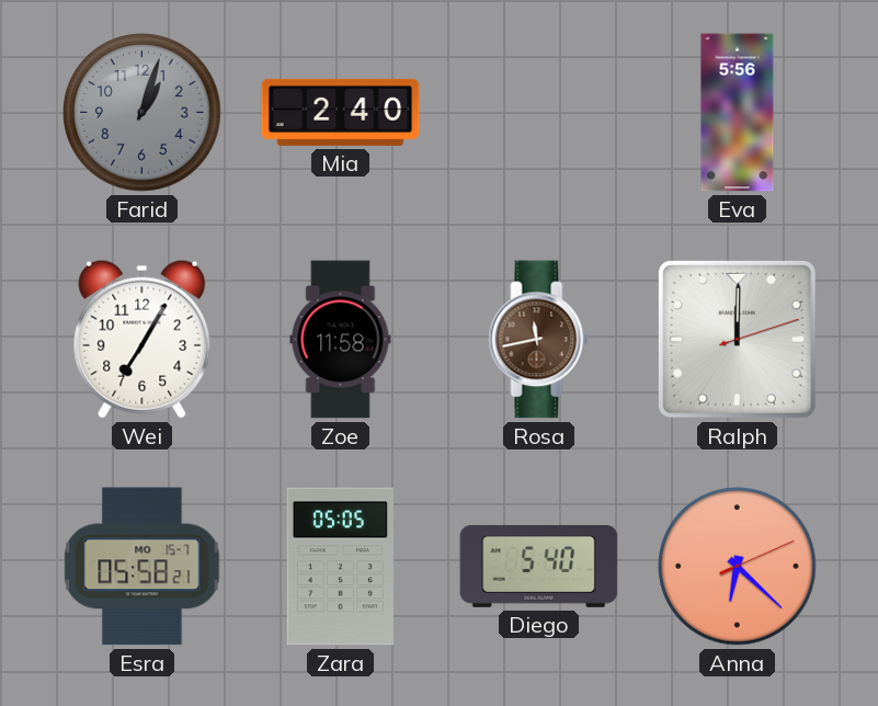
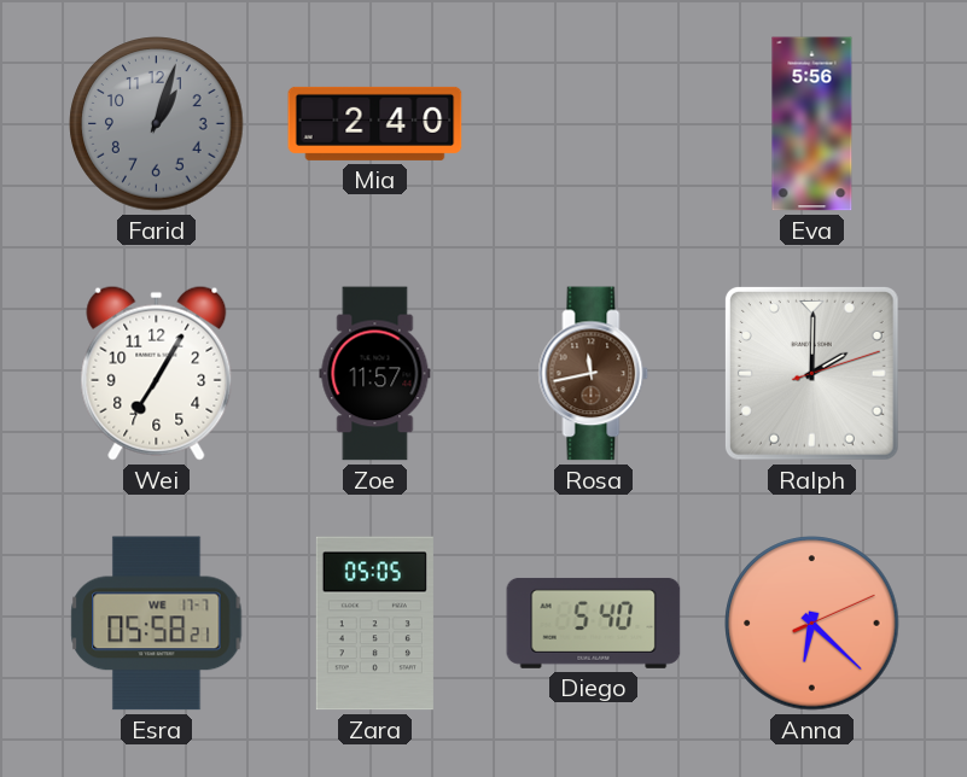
Zoe: 11:58 -> 11:57
Ralph: 12:00 -> 2:00
Esra date: MO 15-7 -> WE 17-7
